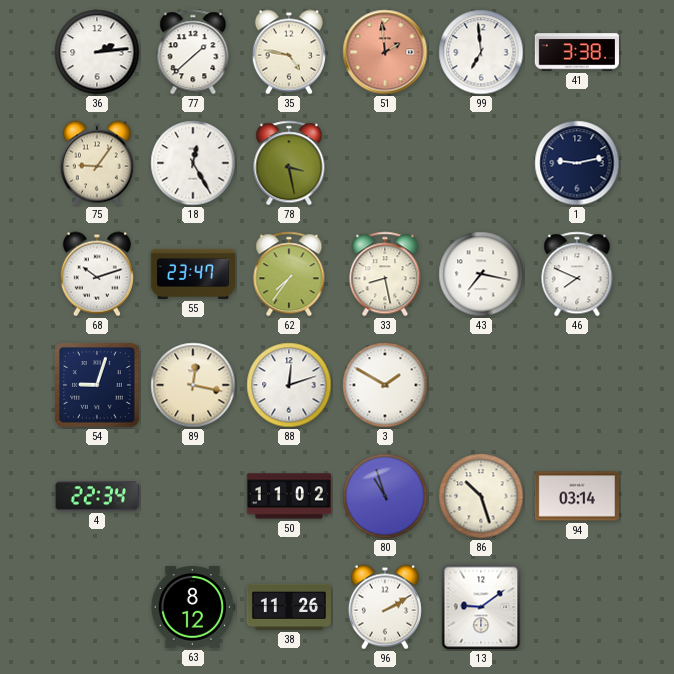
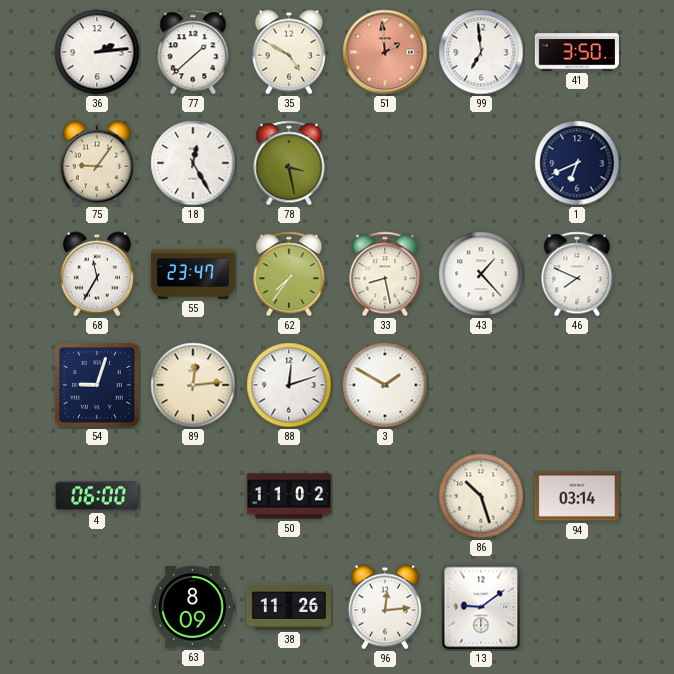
35: 4:47 -> 4:50
41: 3:38 -> 3:50
1: 9:13 -> 6:41
68: 10:12 -> 11:35
43: 7:17 -> 1:23
89: 12:17 -> 12:14
4: 22:34 -> 06:00
80: 10:57 -> none
63: 8:12 -> 8:09
96: 2:10 -> 12:14
